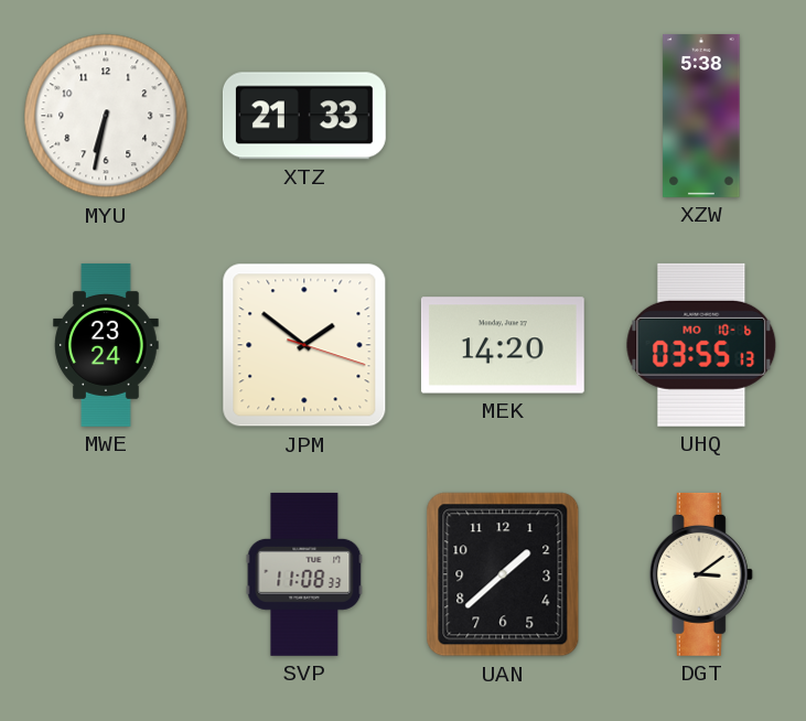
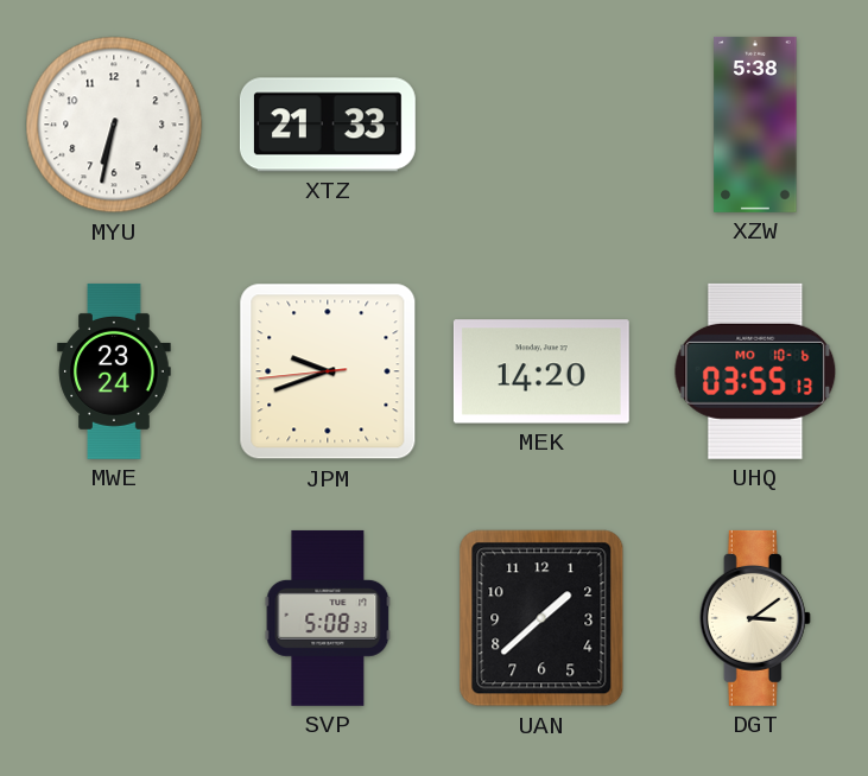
JPM: 1:51 -> 9:41
SVP: 11:08 -> 5:08
